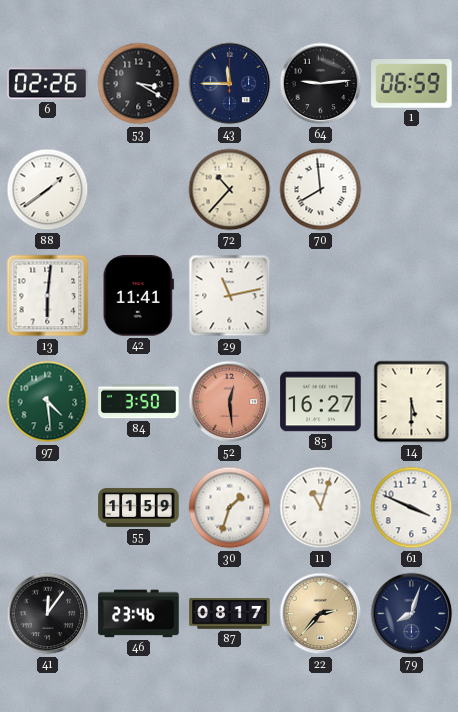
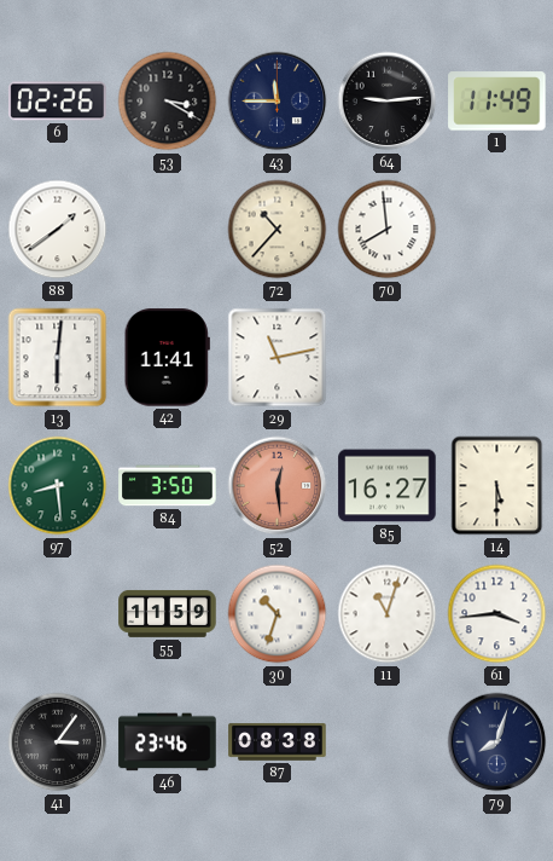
1: 06:59 -> 11:49
97: 4:29 -> 8:29
30: 1:33 -> 10:33
61: 3:49 -> 3:44
41: 12:06 -> 3:06
87: 08:17 -> 08:38
22: 2:37 -> none
